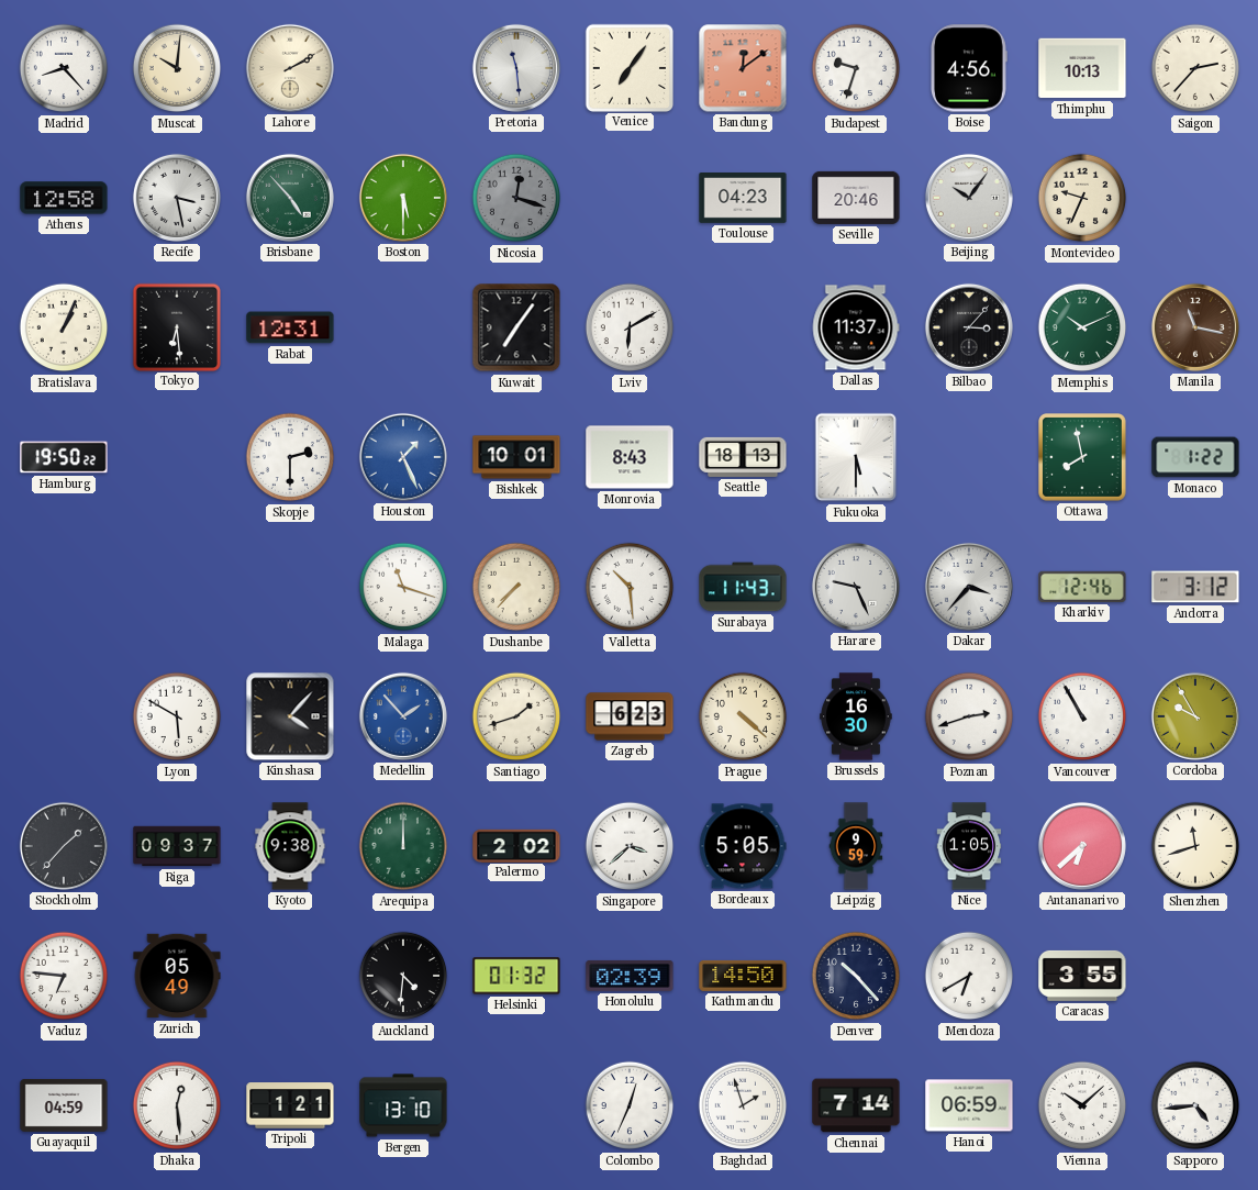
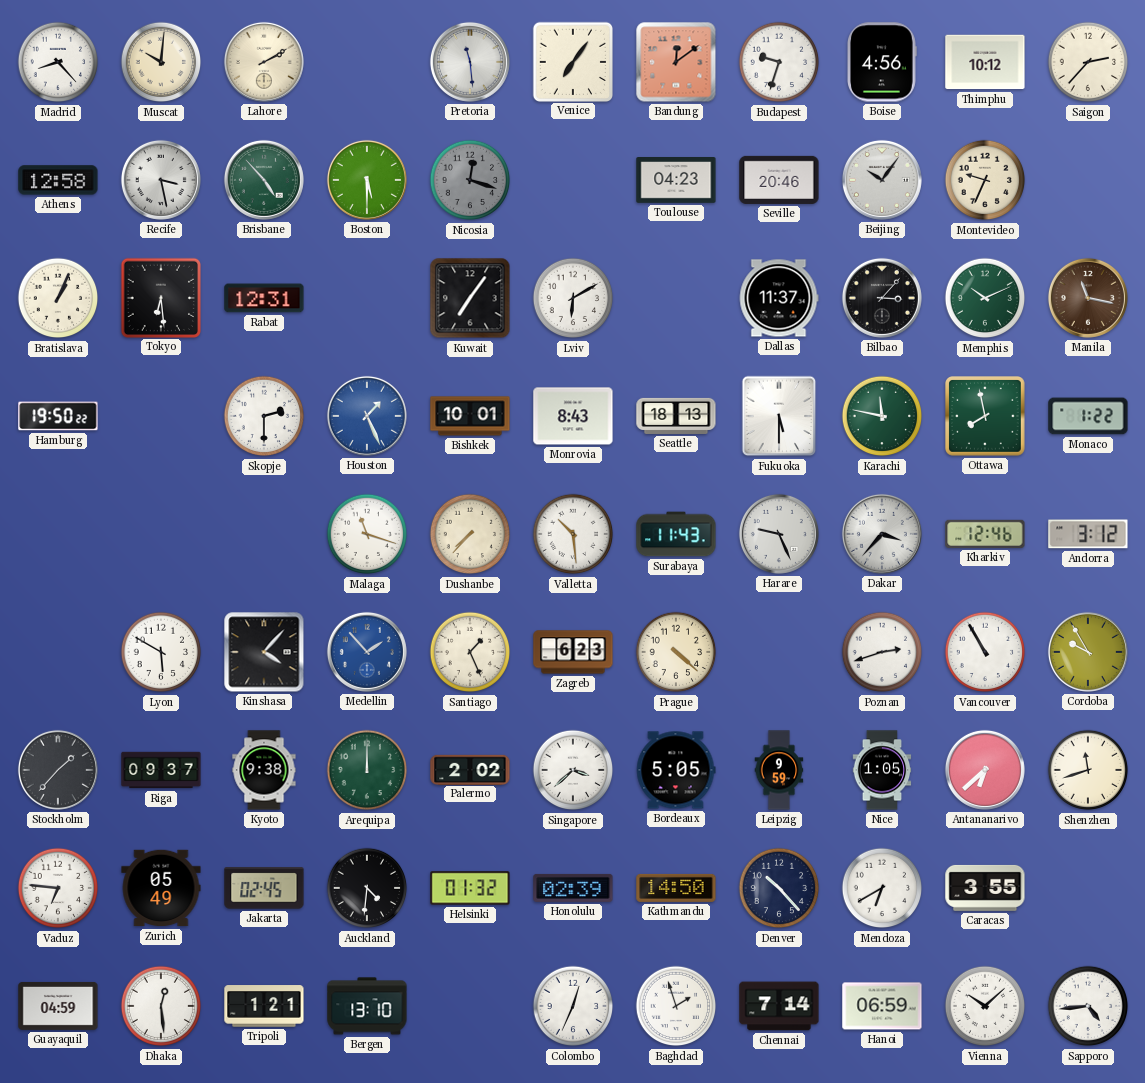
Thimphu: 10:13 -> 10:12
Karachi: none -> 11:47
Santiago: 1:42 -> 1:26
Brussels: 16:30 -> none
Jakarta: none -> 02:45
